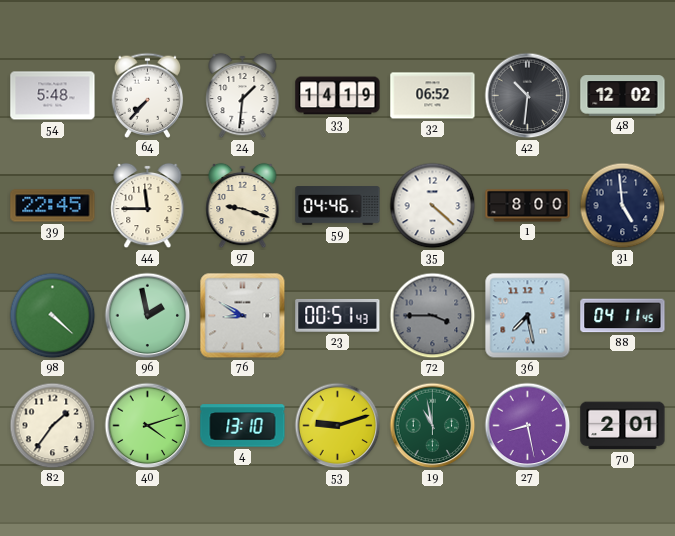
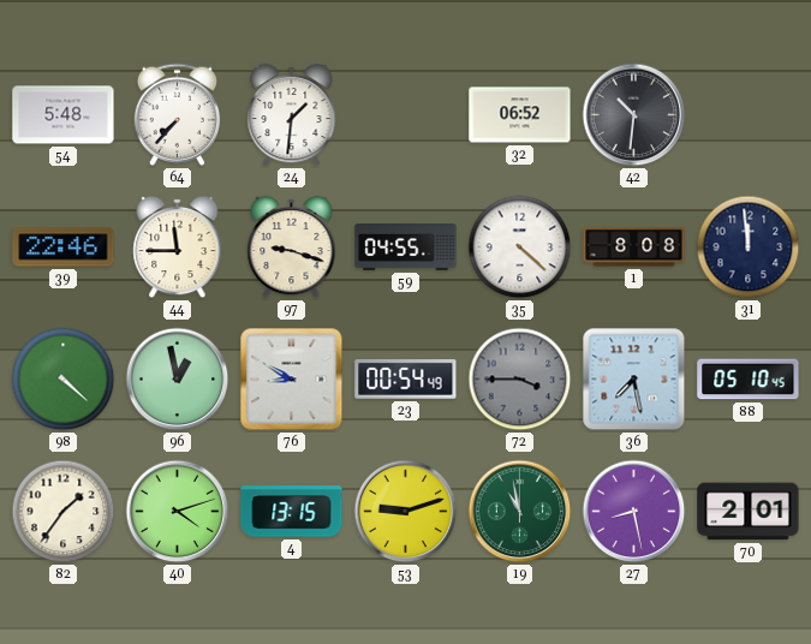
33: 14:19 -> none
48: 12:02 -> none
39: 22:45 -> 22:46
59: 04:46 -> 04:55
1: 8:00 -> 8:08
31: 4:59 -> 11:59
96: 1:58 -> 12:58
23: 00:51 -> 00:54
88: 04:11 -> 05:10
4: 13:10 -> 13:15
